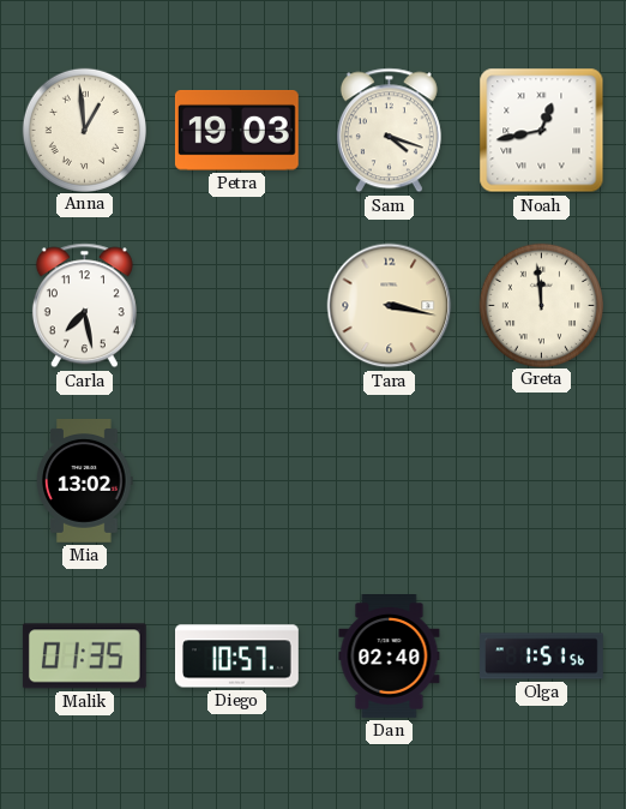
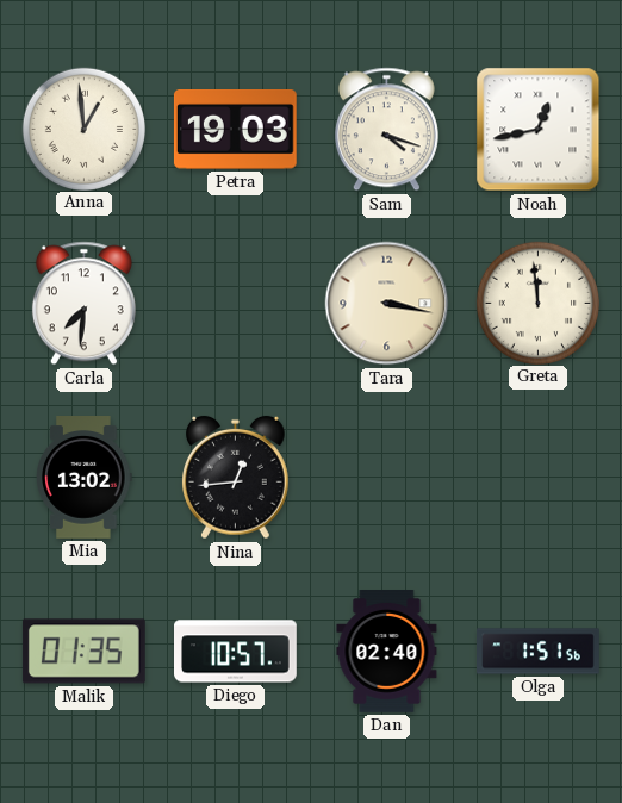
Carla: 7:28 -> 7:31
Nina: none -> 12:44
